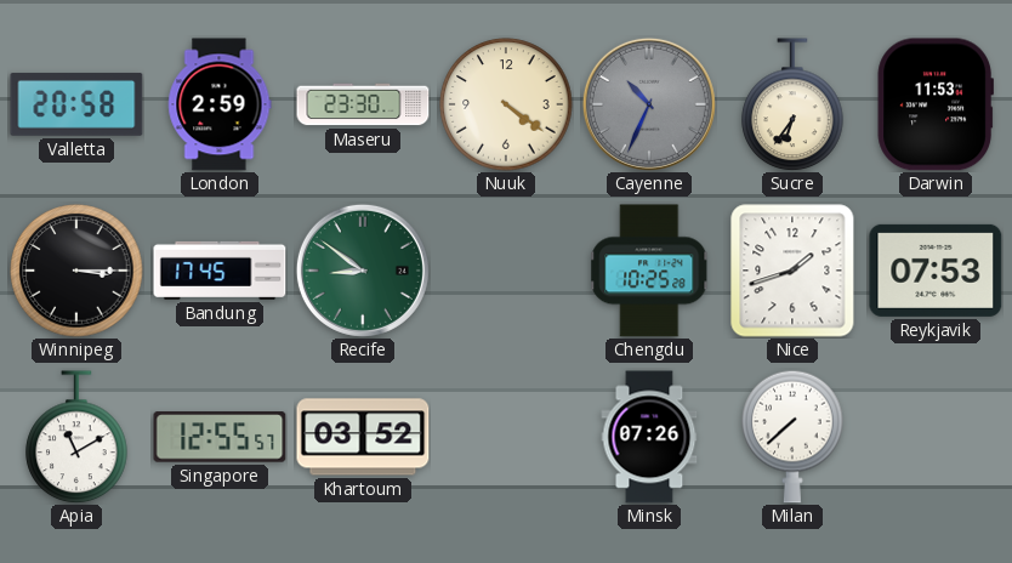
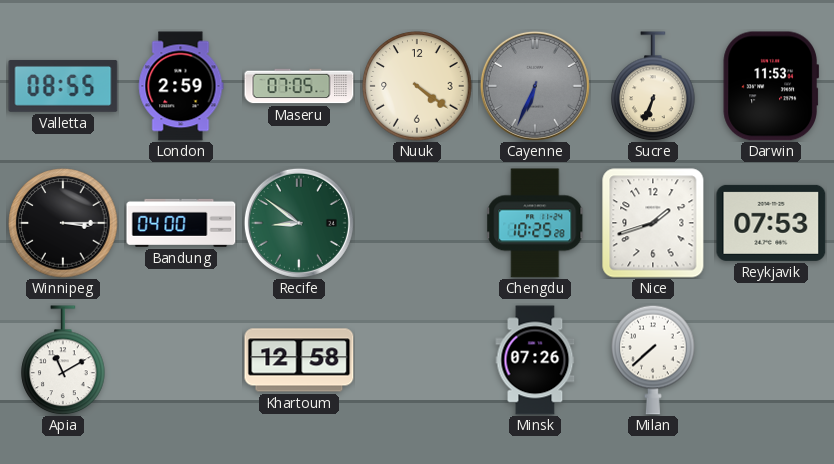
Valletta: 20:58 -> 08:55
Maseru: 23:30 -> 07:05
Cayenne: 10:34 -> 6:34
Sucre: 6:36 -> 6:34
Bandung: 17:45 -> 04:00
Singapore: 12:55 -> none
Khartoum: 03:52 -> 12:58
